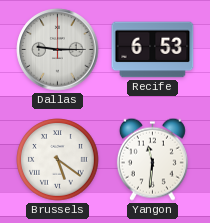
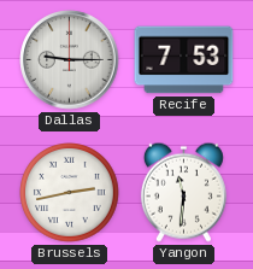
Recife: 6:53 -> 7:53
Brussels: 5:21 -> 2:43
